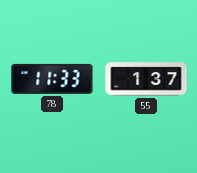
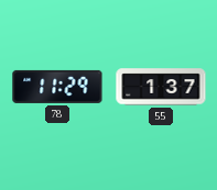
78: 11:33 -> 11:29
